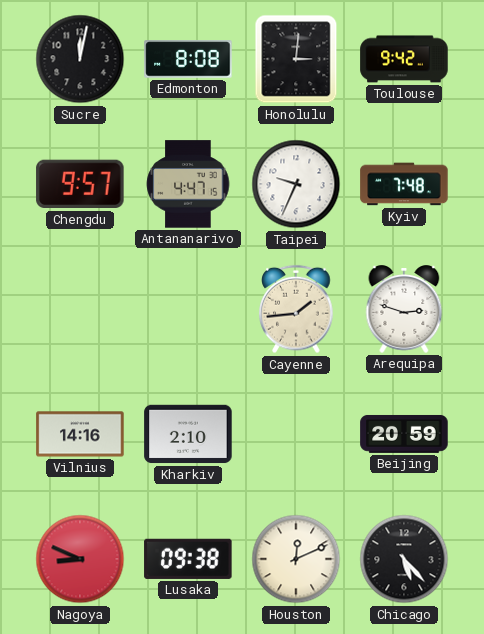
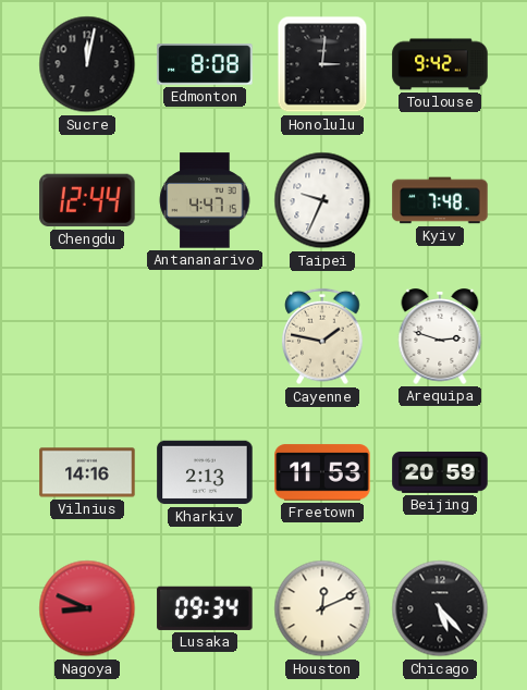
Chengdu: 9:57 -> 12:44
Cayenne: 1:44 -> 1:47
Kharkiv: 2:10 -> 2:13
Freetown: none -> 11:53
Lusaka: 09:38 -> 09:34
